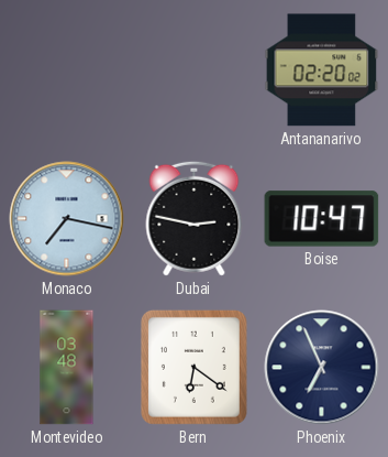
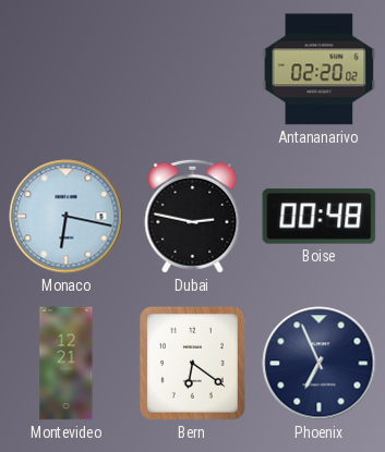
Monaco: 7:17 -> 6:17
Boise: 10:47 -> 00:48
Montevideo: 03:48 -> 12:21
